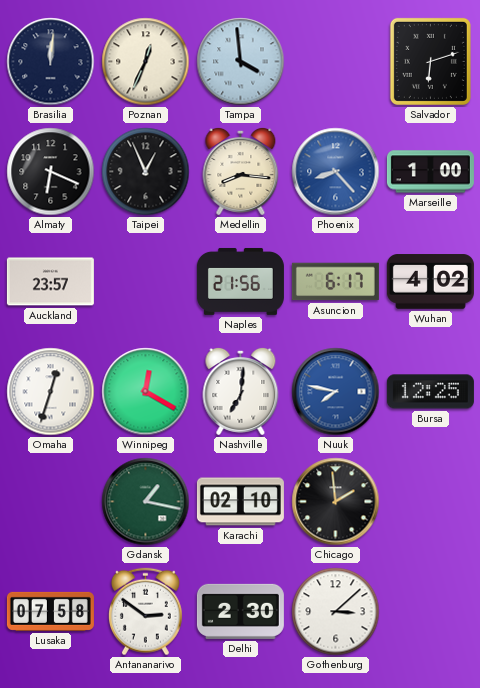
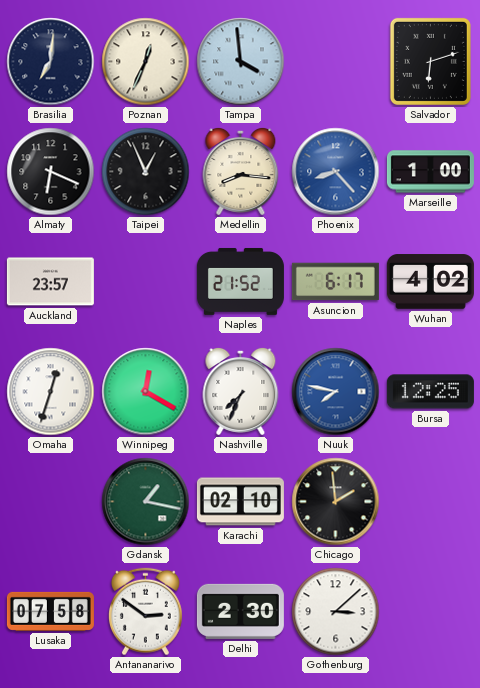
Brasilia: 12:01 -> 7:01
Naples: 21:56 -> 21:52
Nashville: 7:01 -> 7:34
